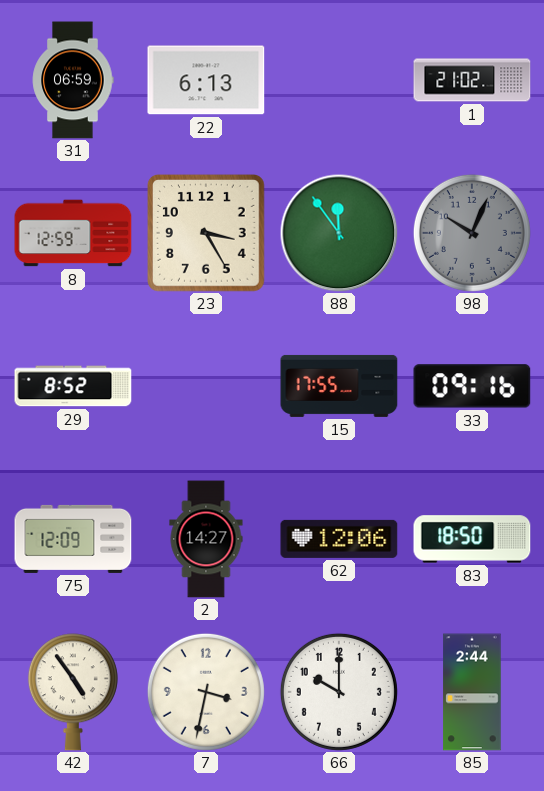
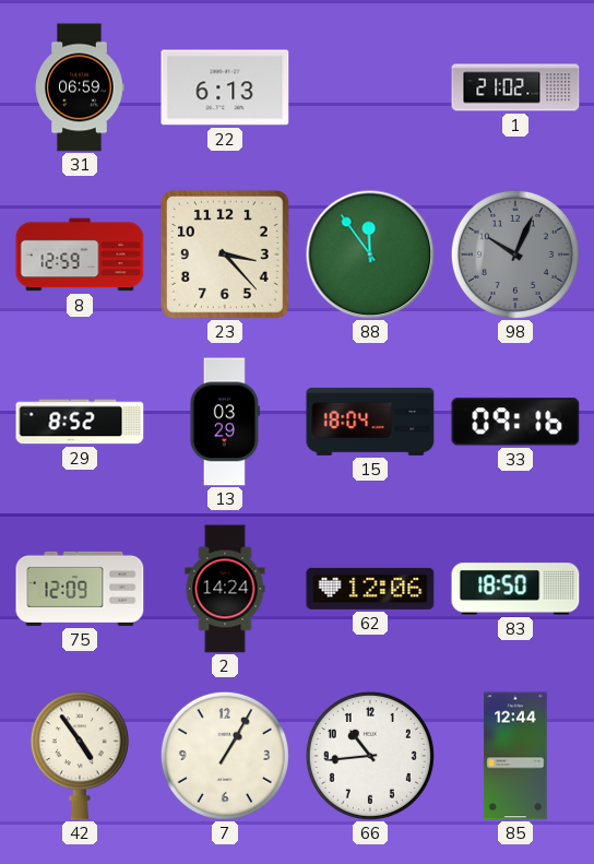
23: 3:25 -> 3:23
13: none -> 03:29
15: 17:55 -> 18:04
2: 14:27 -> 14:24
7: 3:32 -> 1:05
66: 10:00 -> 10:44
85: 2:44 -> 12:44
